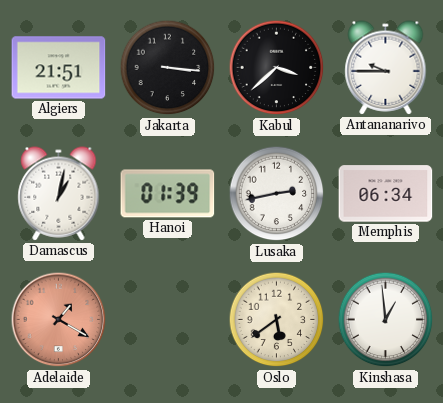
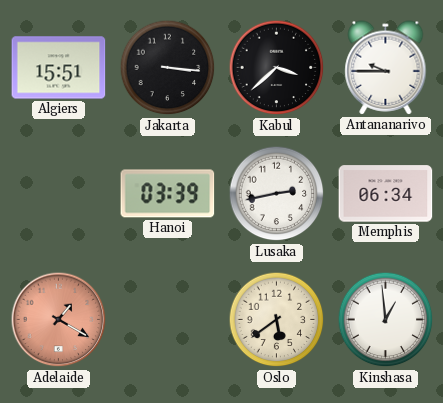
Algiers: 21:51 -> 15:51
Damascus: 1:02 -> none
Hanoi: 01:39 -> 03:39
